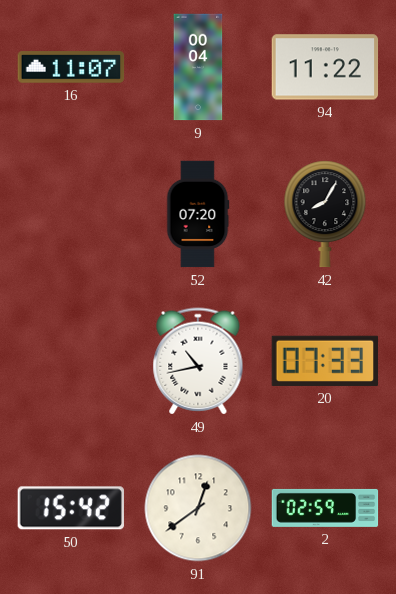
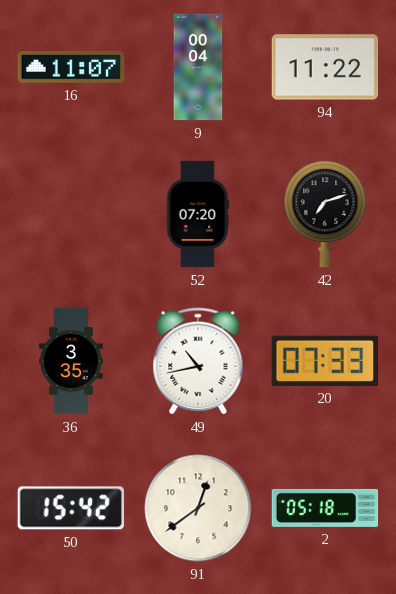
42: 8:05 -> 7:12
36: none -> 3:35
2: 02:59 -> 05:18
